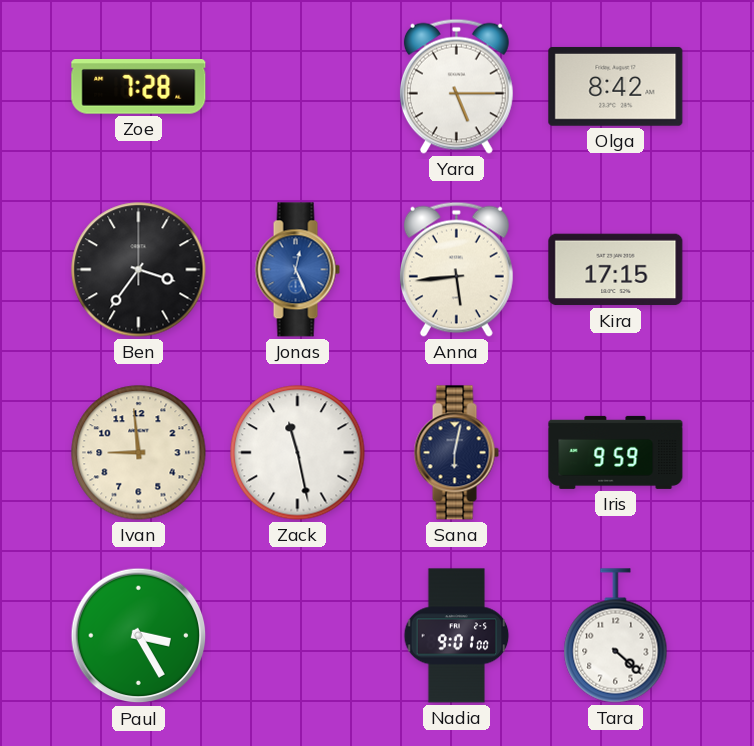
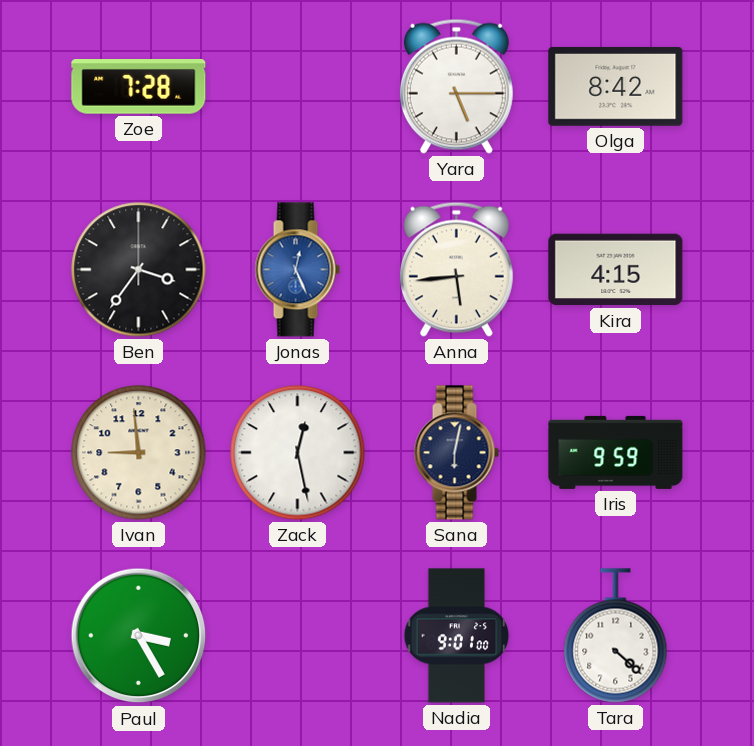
Kira: 17:15 -> 4:15
Zack: 11:28 -> 12:28
